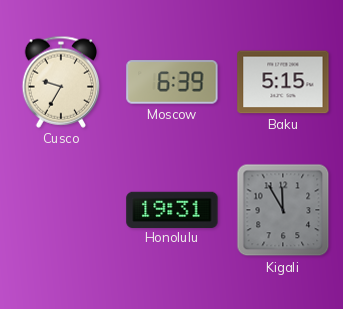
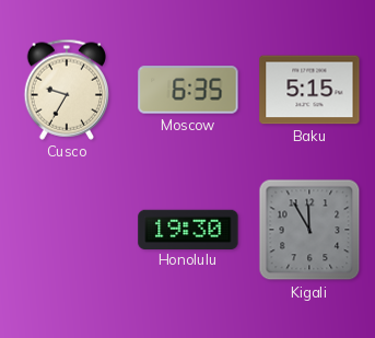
Moscow: 6:39 -> 6:35
Honolulu: 19:31 -> 19:30
